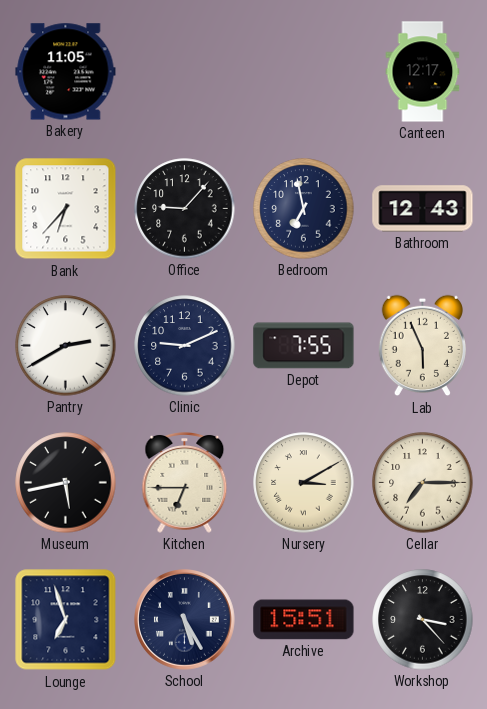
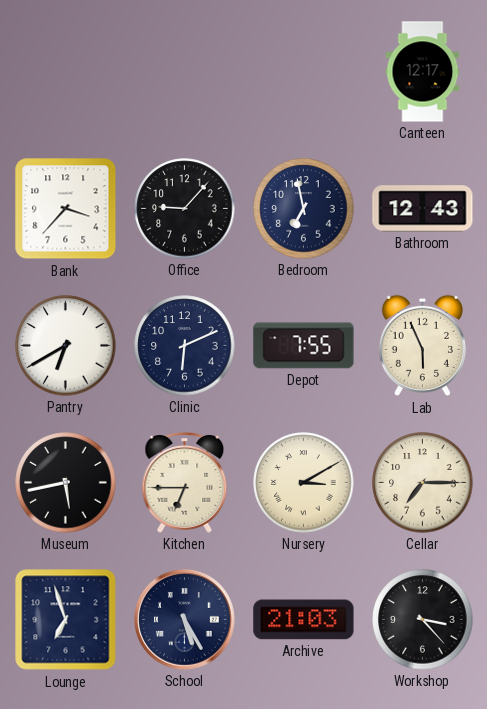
Bakery: 11:05 -> none
Bank: 6:37 -> 3:37
Pantry: 2:40 -> 6:40
Clinic: 9:11 -> 6:11
Archive: 15:51 -> 21:03
